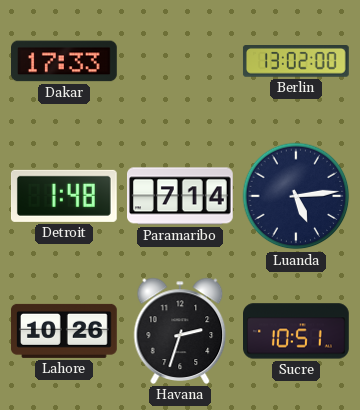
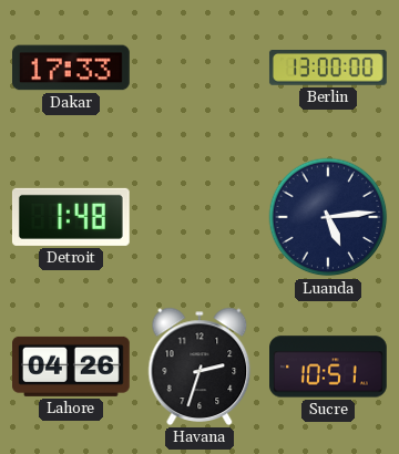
Berlin: 13:02 -> 13:00
Paramaribo: 7:14 -> none
Lahore: 10:26 -> 04:26
